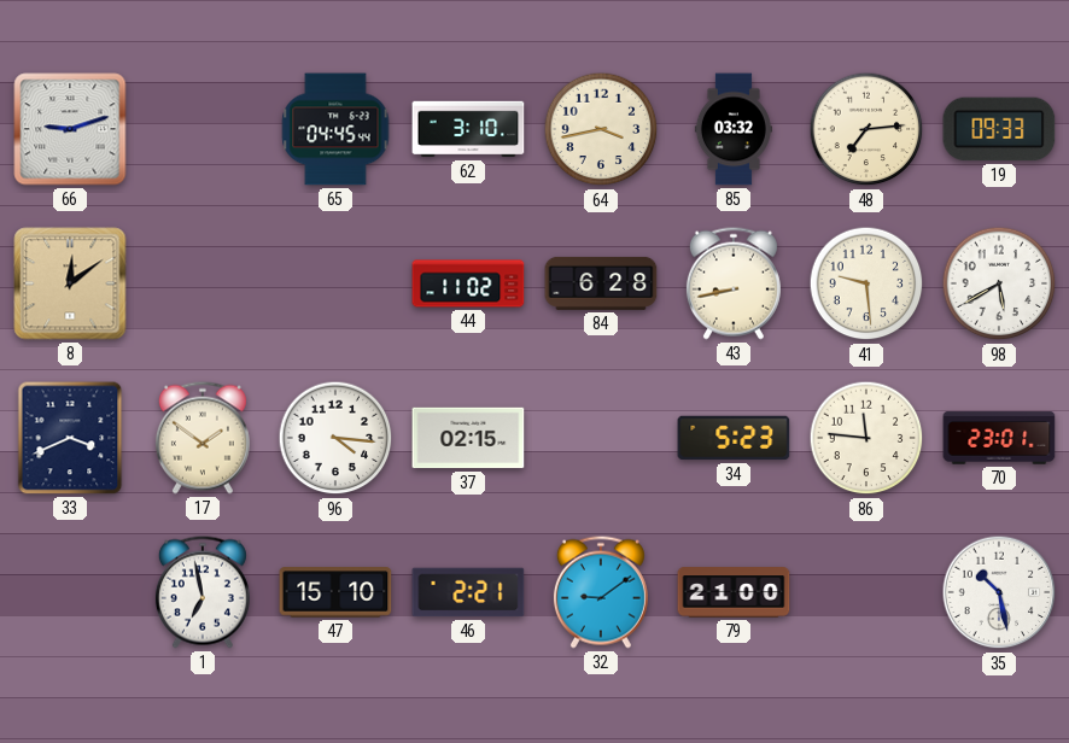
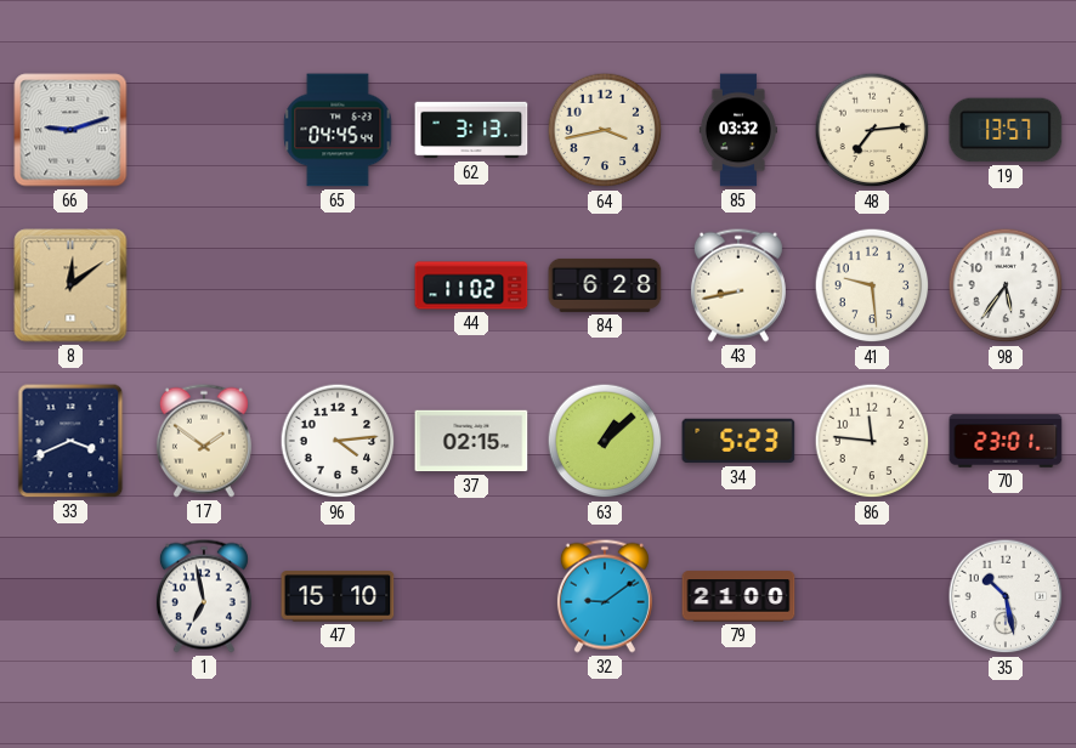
62: 3:10 -> 3:13
19: 09:33 -> 13:57
98: 5:40 -> 5:36
96: 4:16 -> 4:14
63: none -> 1:08
46: 2:21 -> none
